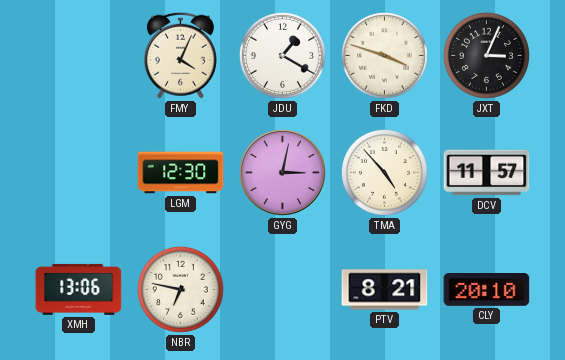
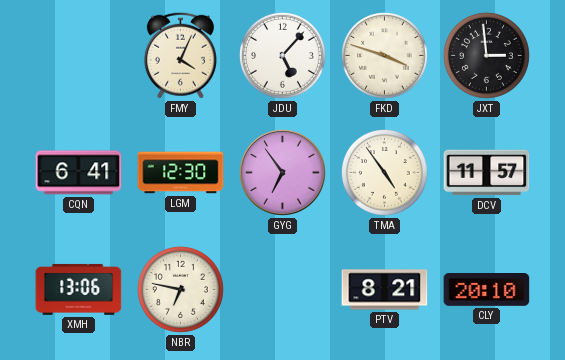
JDU: 1:20 -> 5:07
JXT: 3:04 -> 2:59
CQN: none -> 6:41
GYG: 3:02 -> 6:54
TMA: 4:53 -> 4:54
